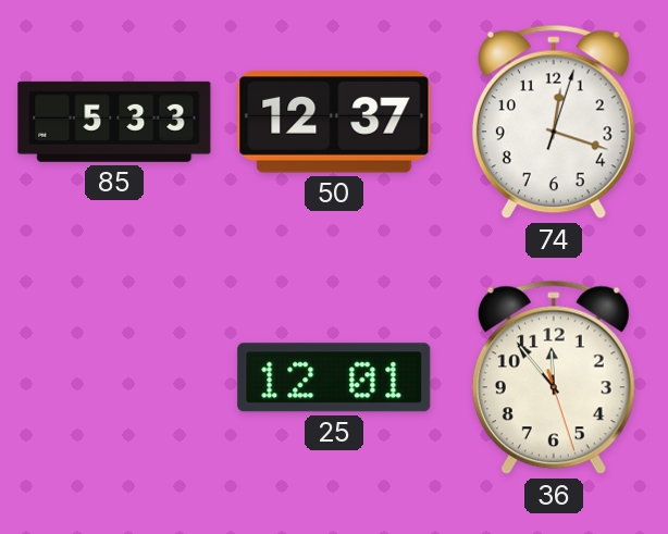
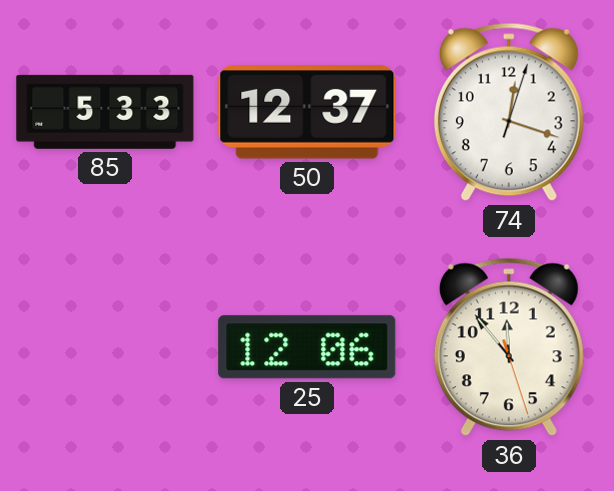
25: 12:01 -> 12:06
